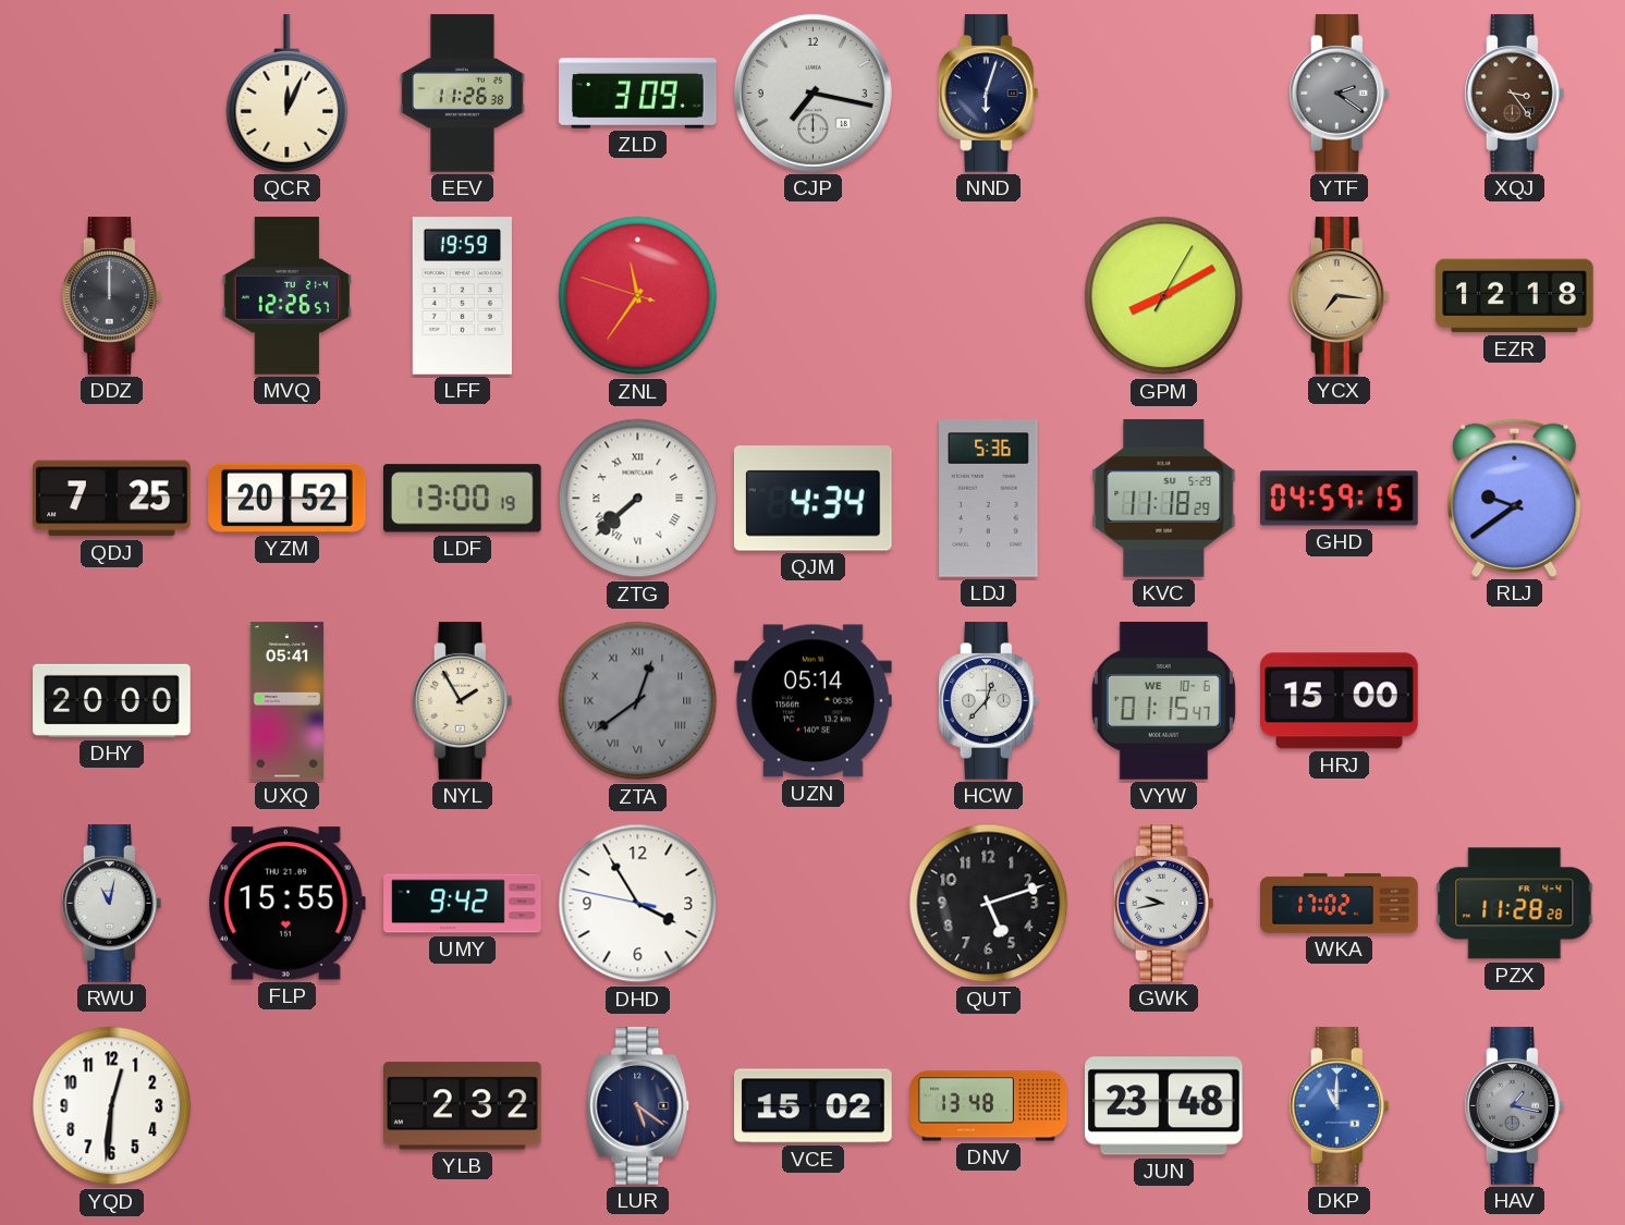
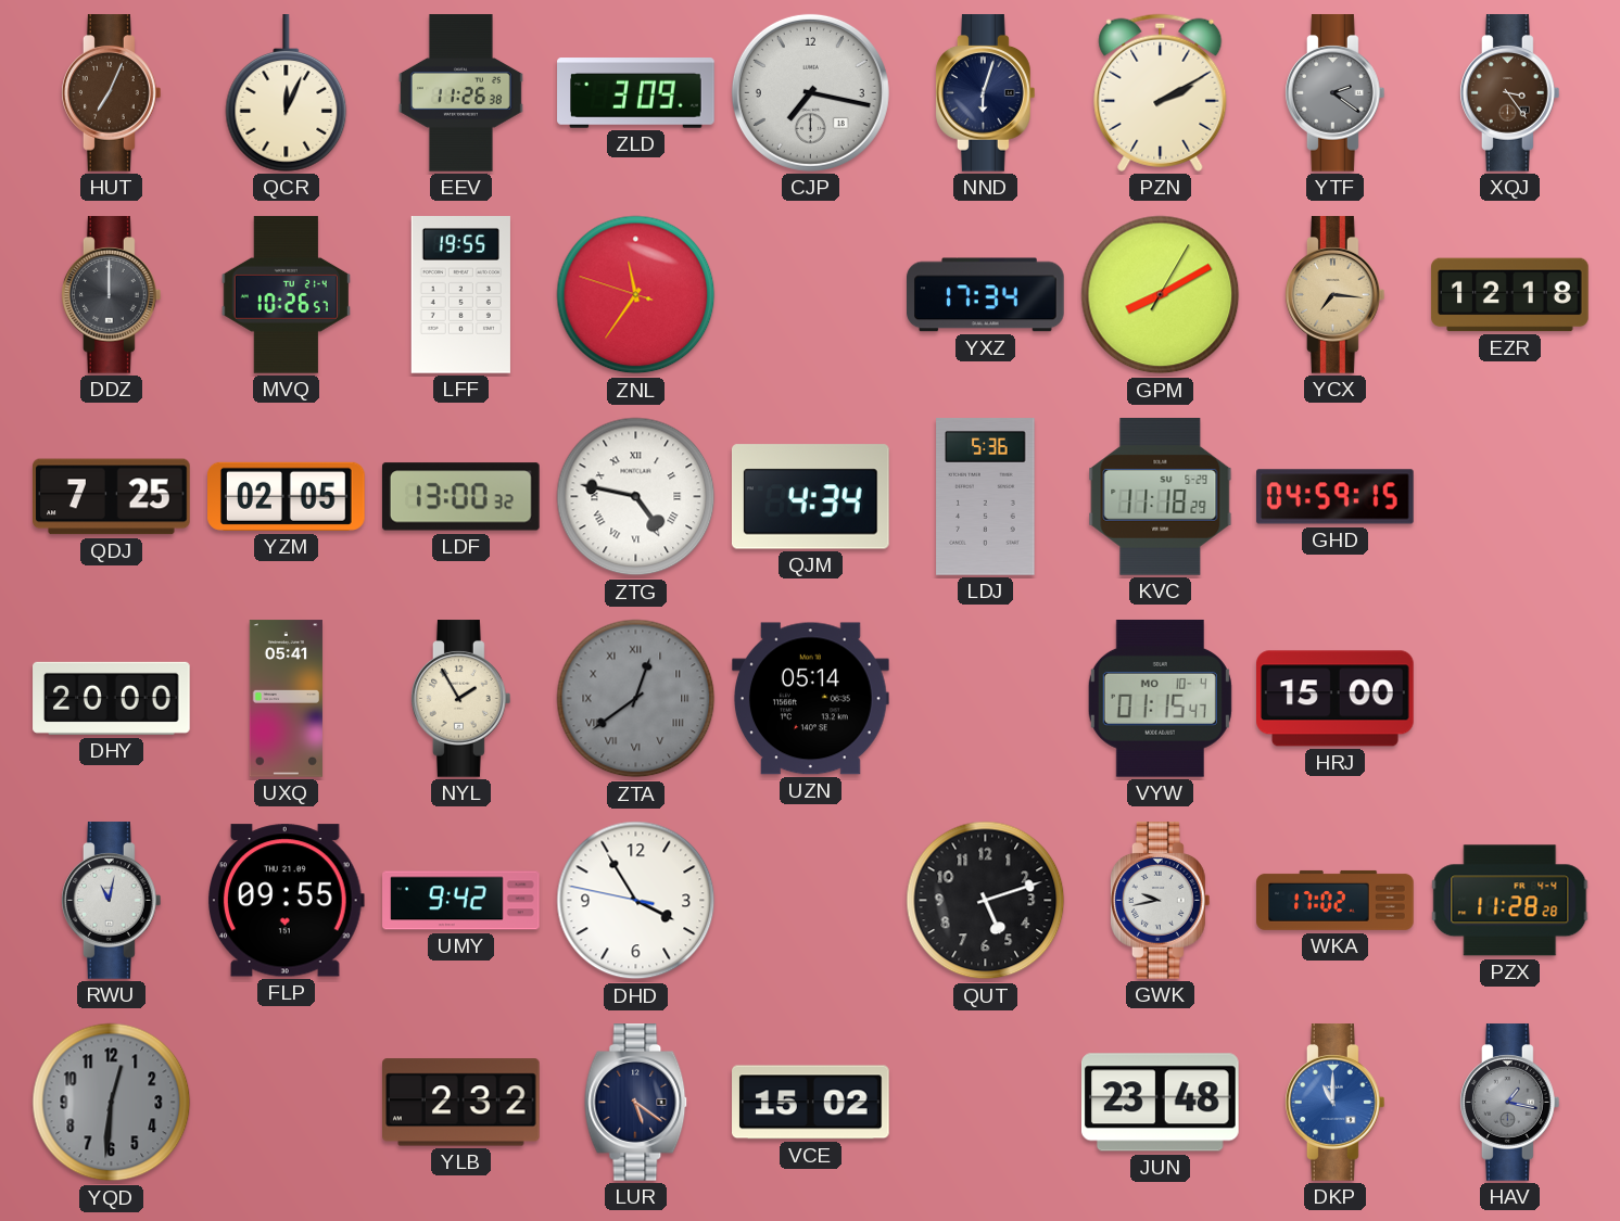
HUT: none -> 7:04
PZN: none -> 2:10
MVQ: 12:26 -> 10:26
LFF: 19:59 -> 19:55
YXZ: none -> 17:34
YZM: 20:52 -> 02:05
LDF: 13:00:19 -> 13:00:32
ZTG: 7:38 -> 4:47
RLJ: 9:39 -> none
HCW: 12:37 -> none
VYW date: WE 10-6 -> MO 10-4
FLP: 15:55 -> 09:55
YQD dial: white -> grey
DNV: 13:48 -> none
